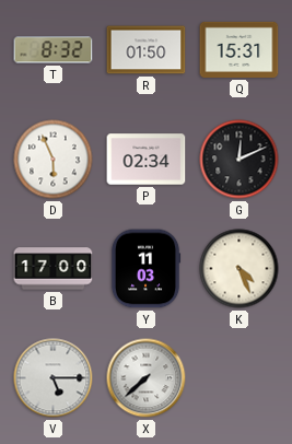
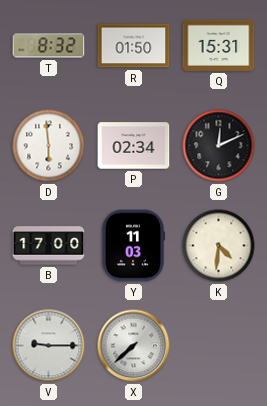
D: 5:56 -> 5:59
K: 4:26 -> 4:31
V: 5:15 -> 9:15
